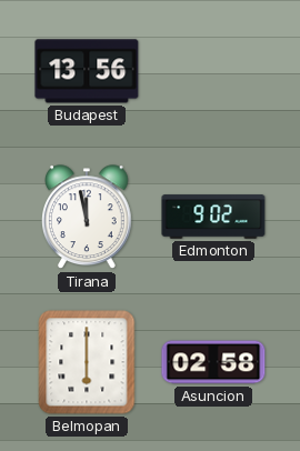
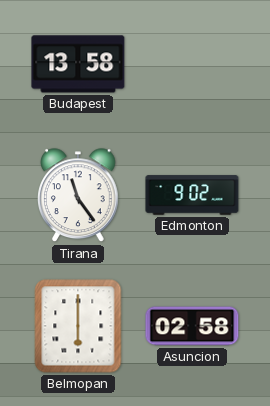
Budapest: 13:56 -> 13:58
Tirana: 11:58 -> 11:24
